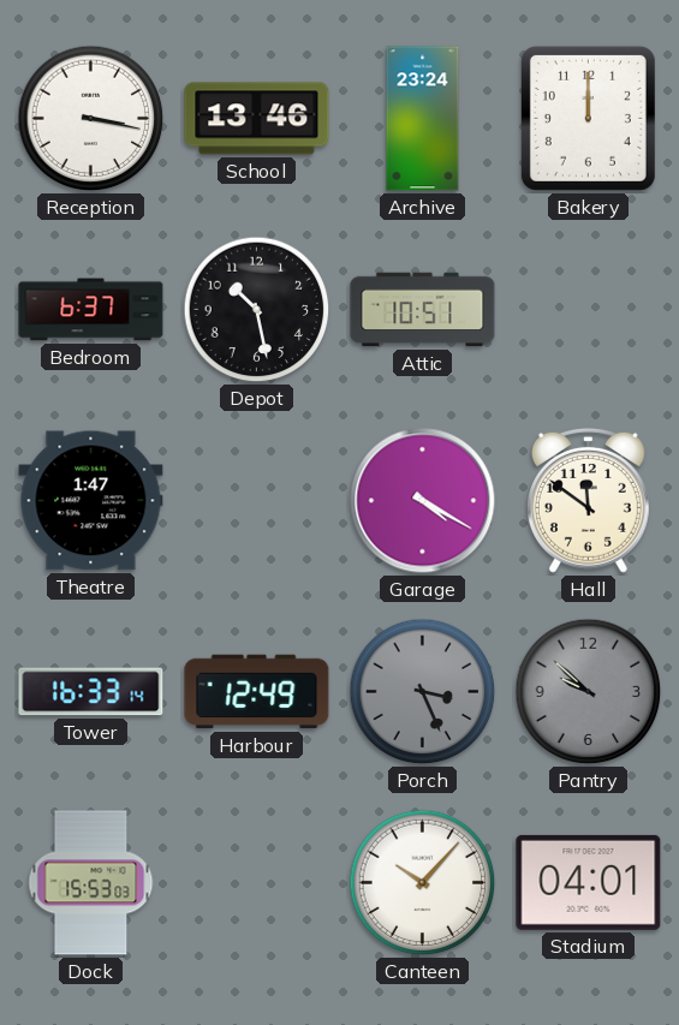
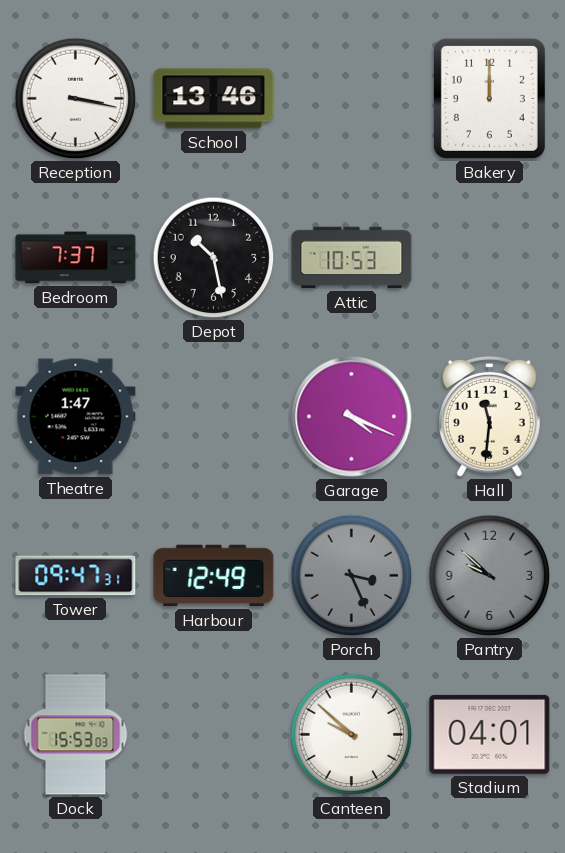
Archive: 23:24 -> none
Bedroom: 6:37 -> 7:37
Attic: 10:51 -> 10:53
Garage: 4:20 -> 4:19
Hall: 11:51 -> 11:31
Tower: 16:33 -> 09:47
Canteen: 10:07 -> 9:52
